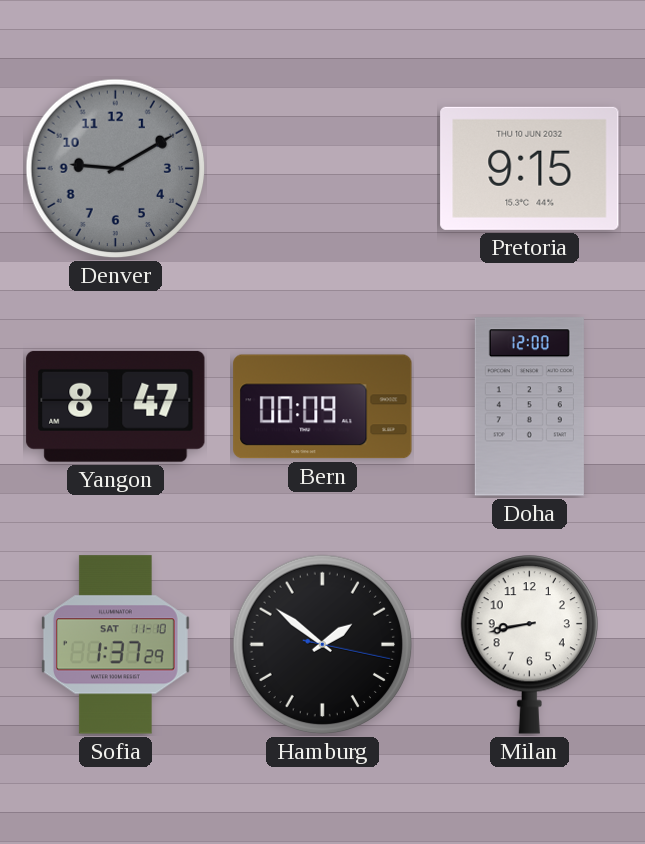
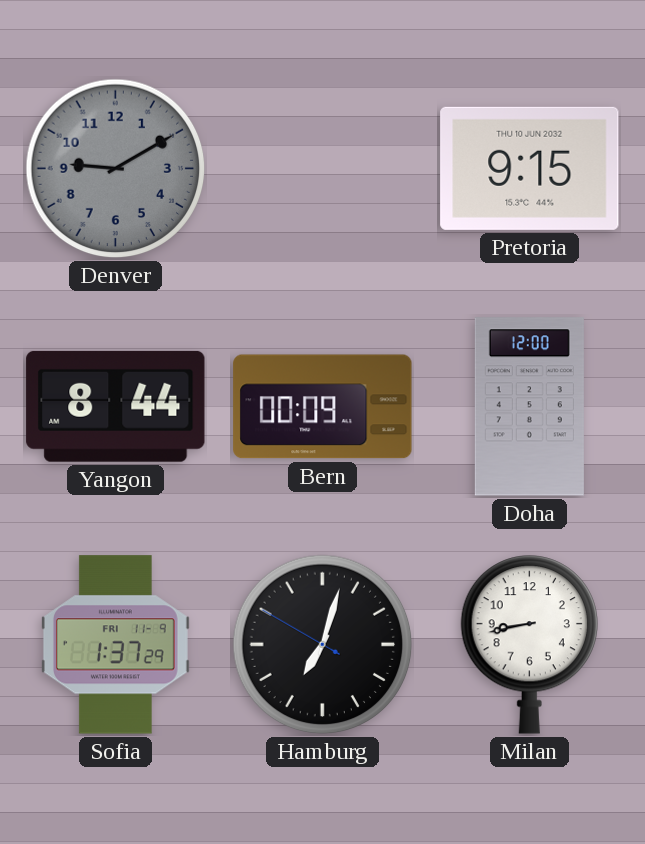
Yangon: 8:47 -> 8:44
Sofia date: SAT 11-10 -> FRI 11-9
Hamburg: 1:51 -> 7:02
